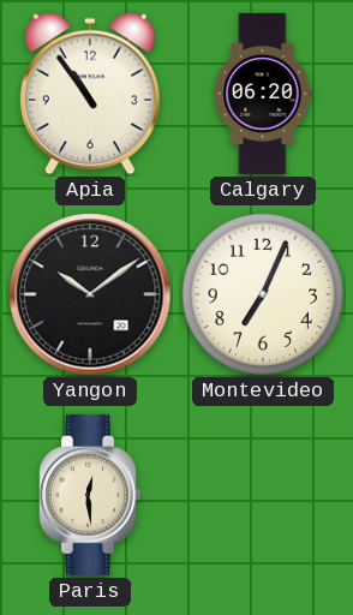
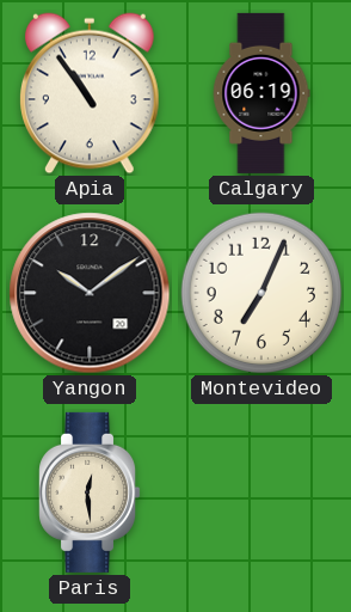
Calgary: 06:20 -> 06:19
